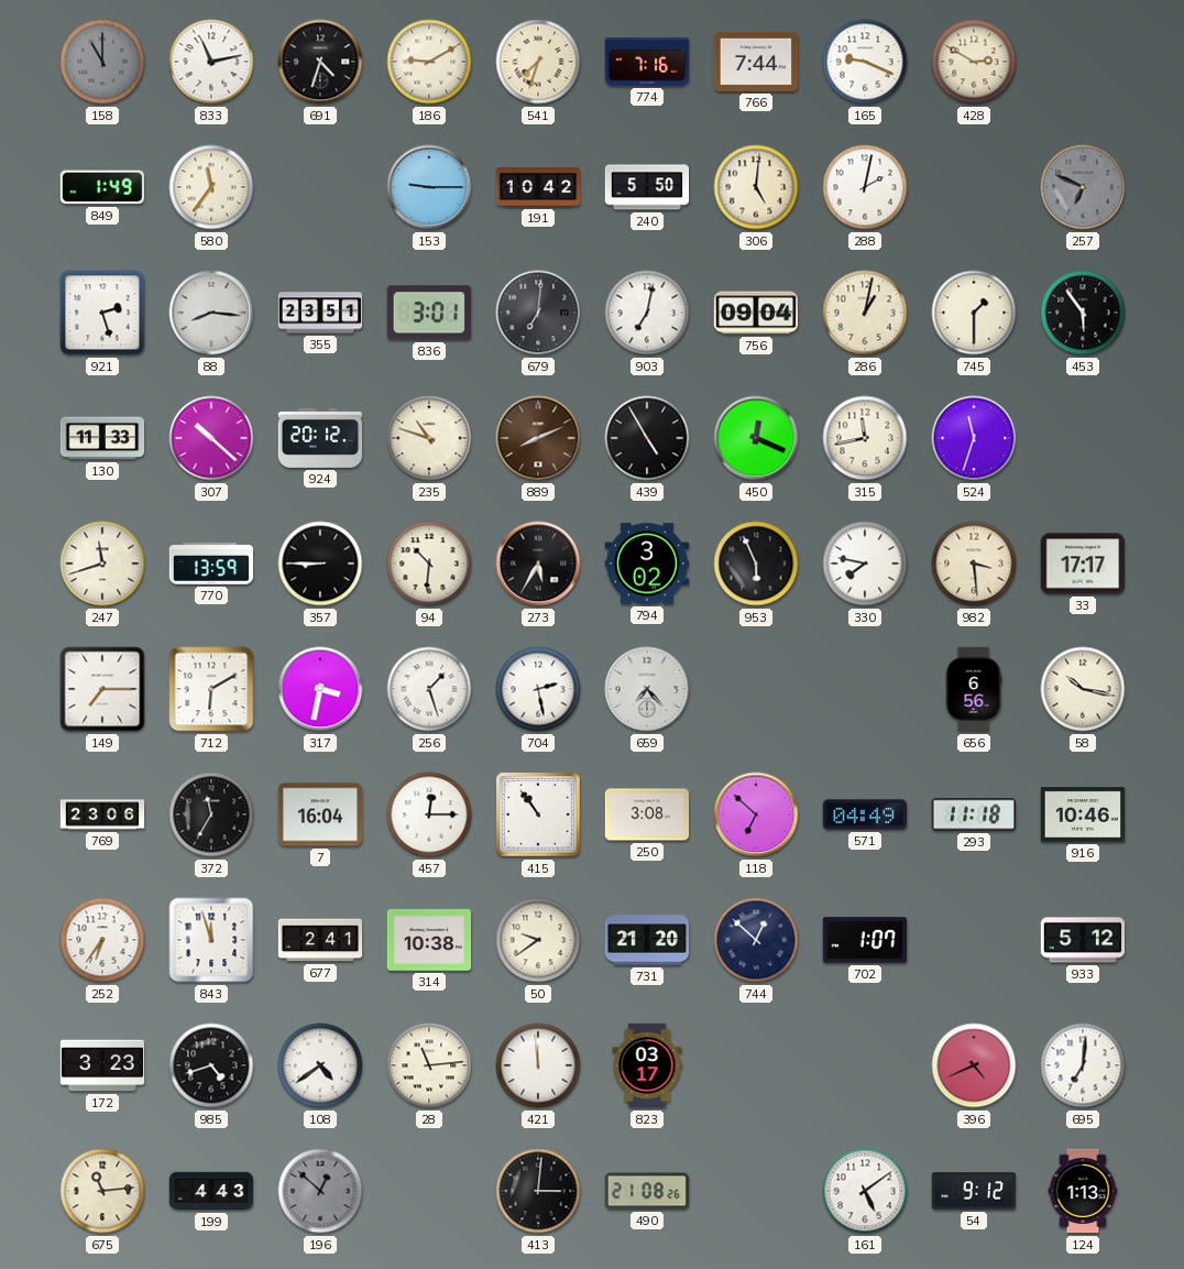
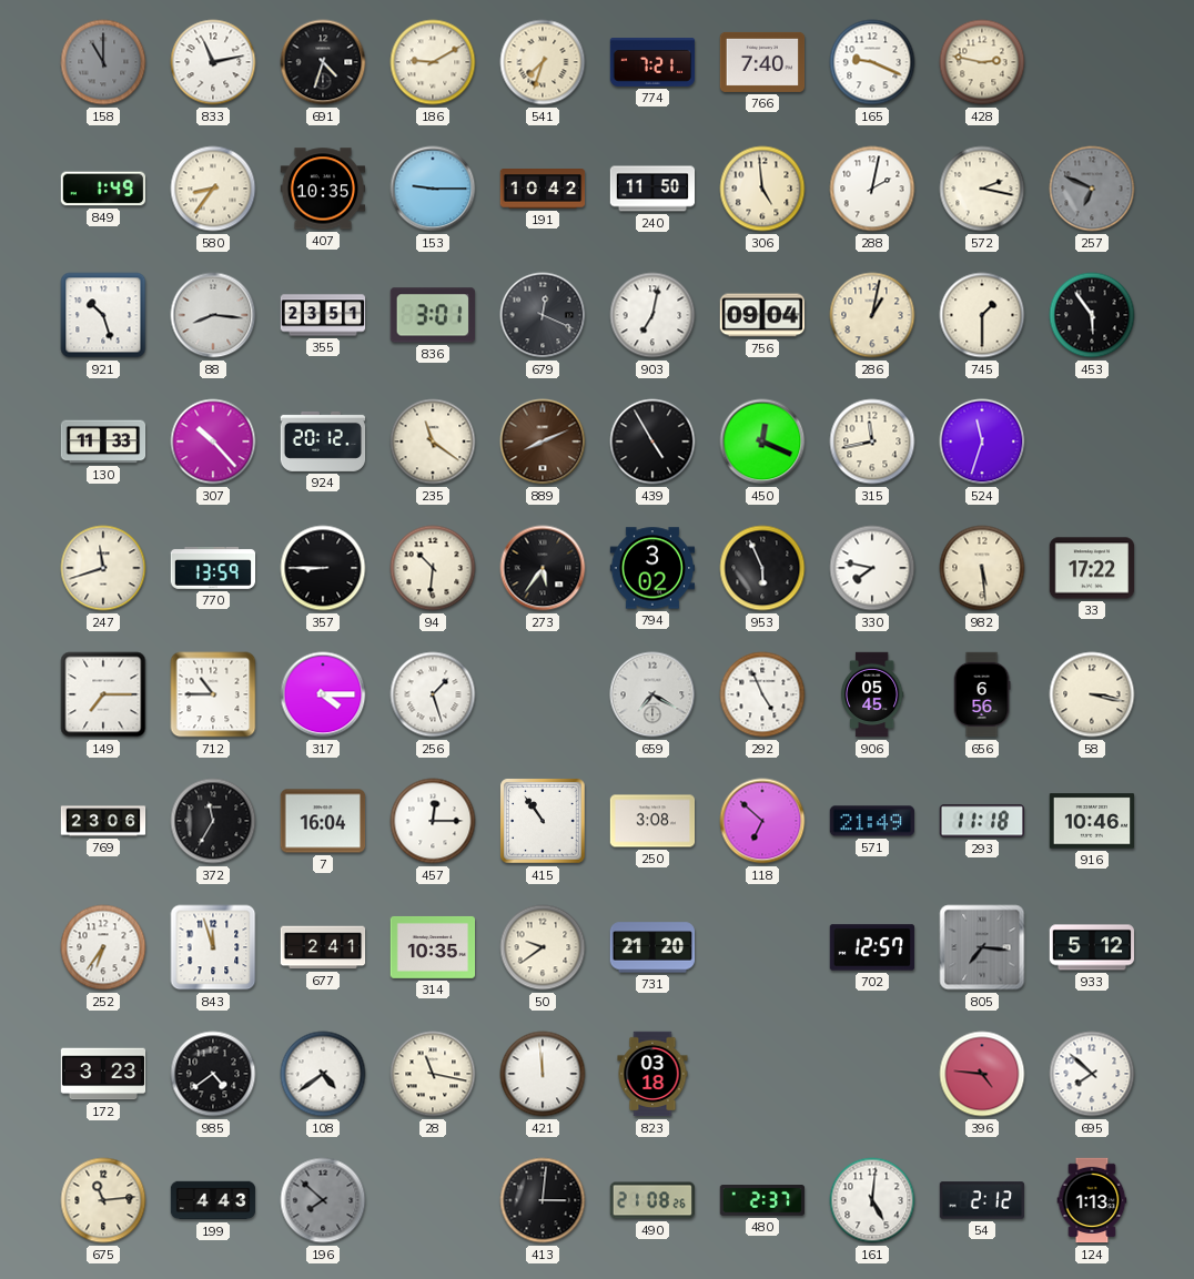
774: 7:16 -> 7:21
766: 7:44 -> 7:40
428: 2:50 -> 2:47
580: 11:36 -> 8:36
407: none -> 10:35
240: 5:50 -> 11:50
306: 5:01 -> 4:59
572: none -> 2:17
921: 2:27 -> 10:27
679: 7:01 -> 12:19
307: 10:22 -> 10:23
235: 10:48 -> 11:21
273: 5:35 -> 5:36
982: 3:29 -> 5:29
33: 17:17 -> 17:22
712: 6:10 -> 10:45
317: 3:32 -> 4:15
704: 2:28 -> none
659: 7:23 -> 7:20
292: none -> 4:56
906: none -> 05:45
58: 10:17 -> 3:17
571: 04:49 -> 21:49
314: 10:38 -> 10:35
744: 12:52 -> none
702: 1:07 -> 12:57
805: none -> 7:16
985: 4:42 -> 4:39
28: 11:14 -> 11:17
823: 03:17 -> 03:18
396: 4:41 -> 4:46
695: 7:01 -> 7:52
196: 12:52 -> 7:52
480: none -> 2:37
161: 5:09 -> 5:01
54: 9:12 -> 2:12
